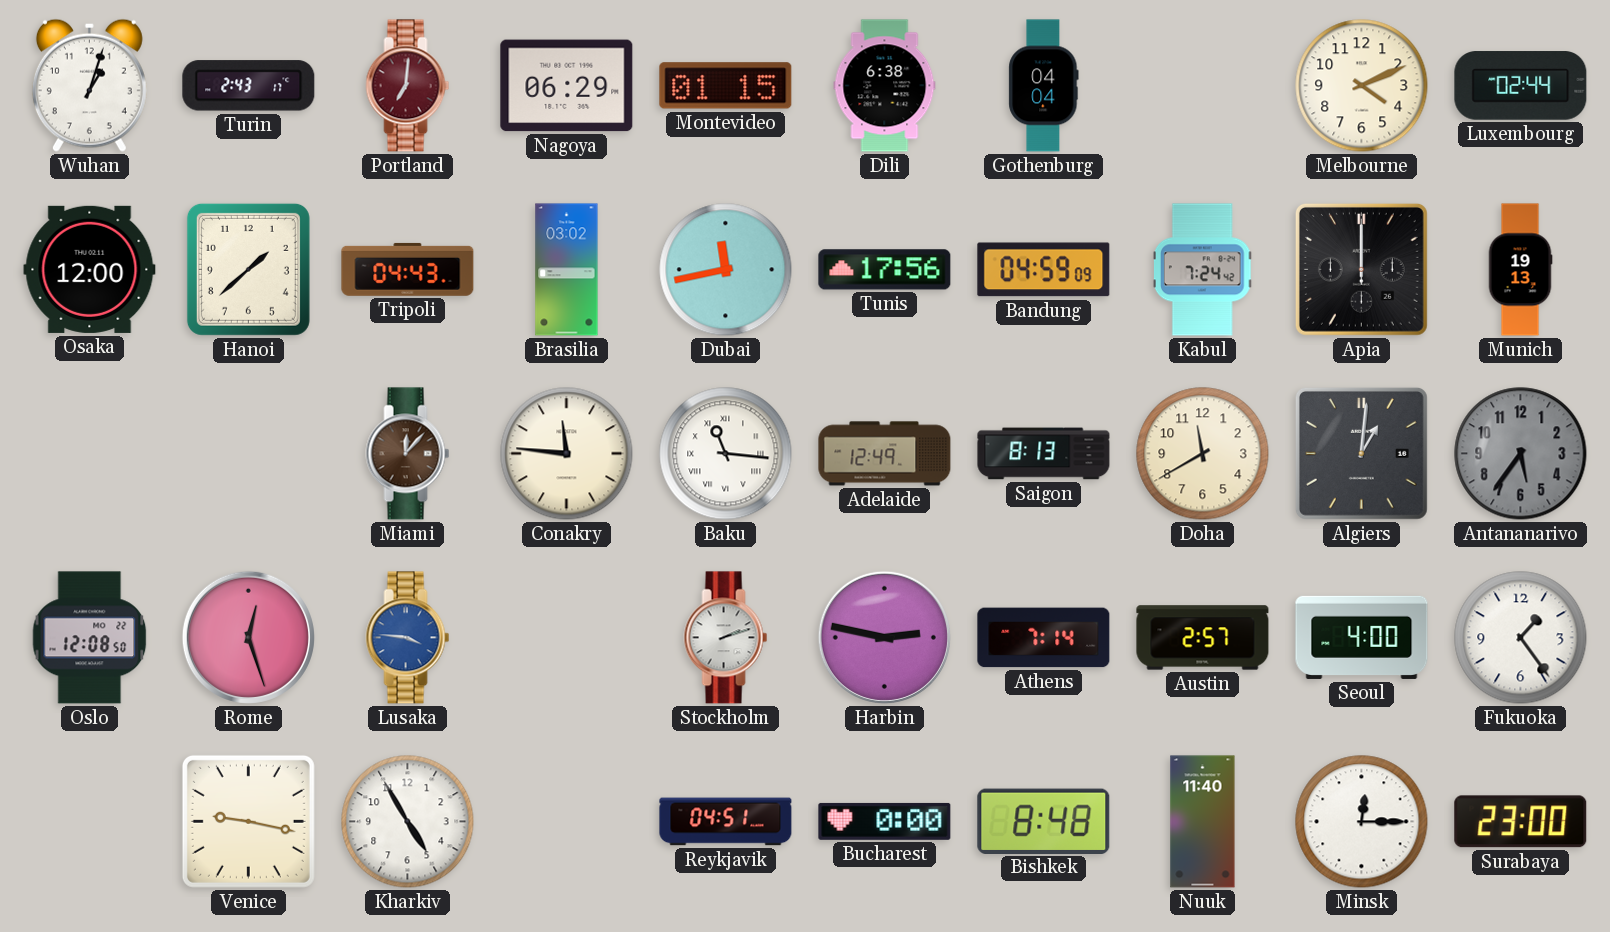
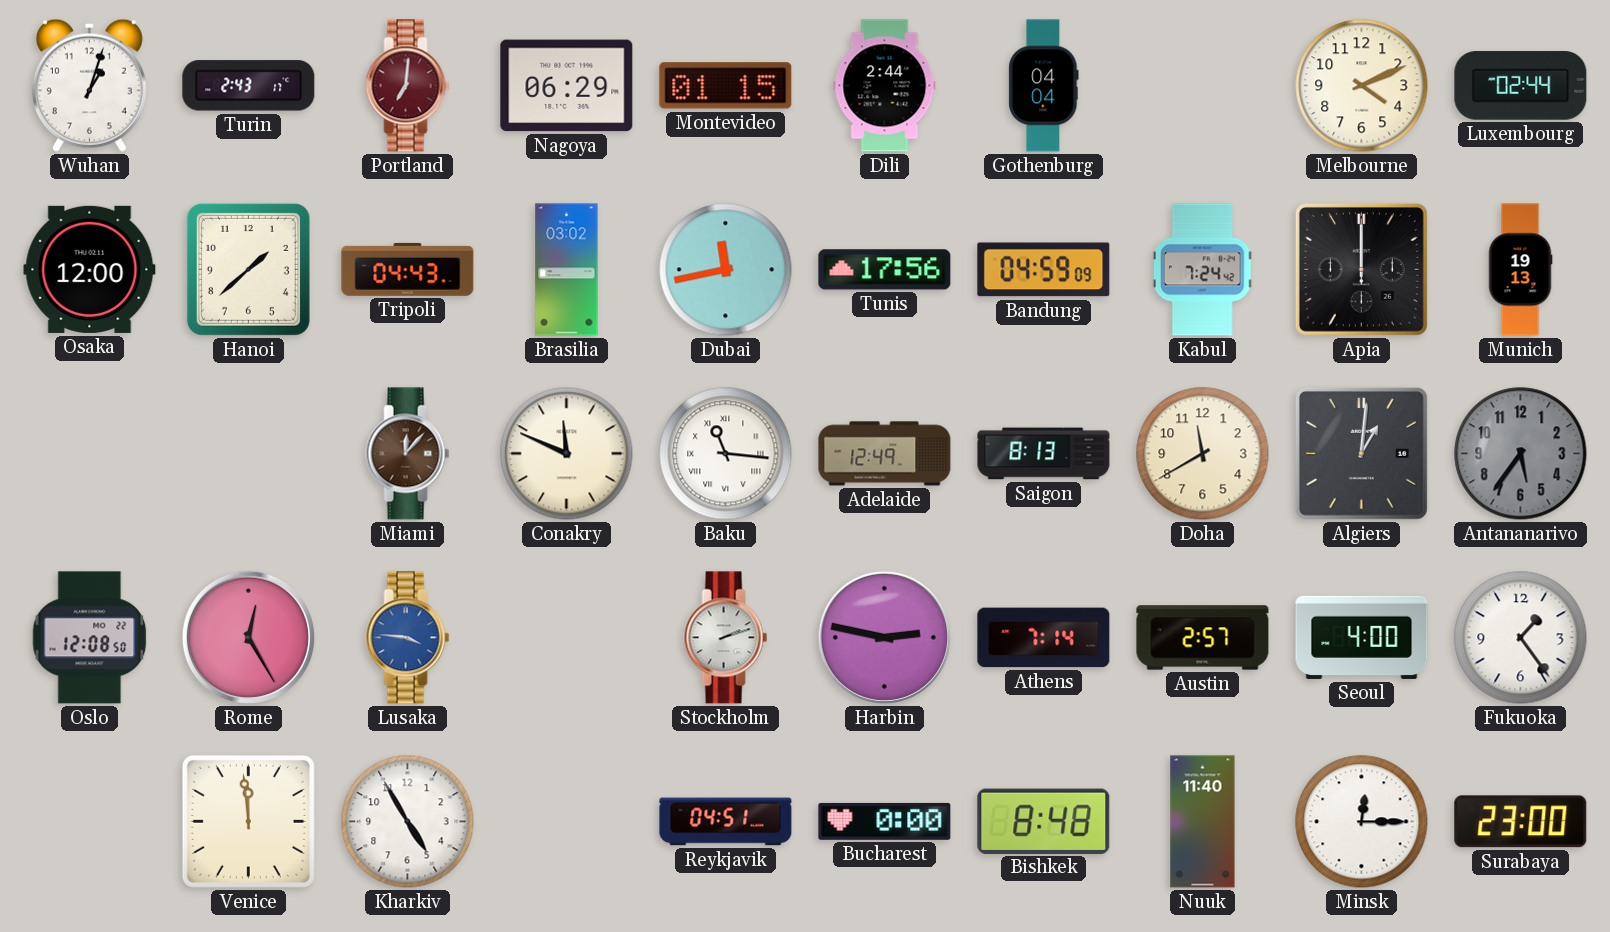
Dili: 6:38 -> 2:44
Conakry: 11:46 -> 11:49
Rome: 12:27 -> 12:25
Venice: 9:17 -> 11:59
